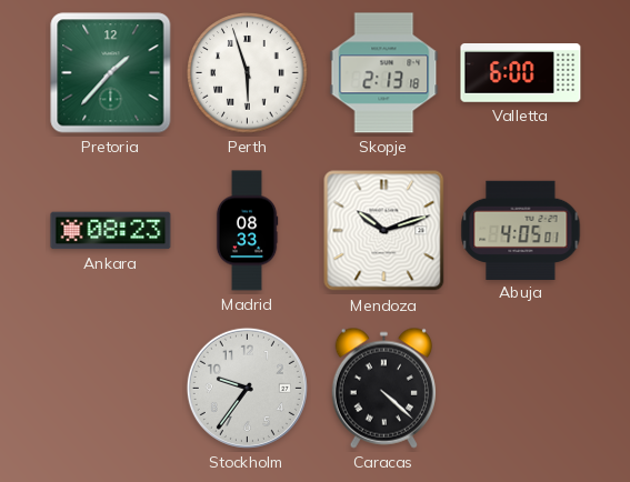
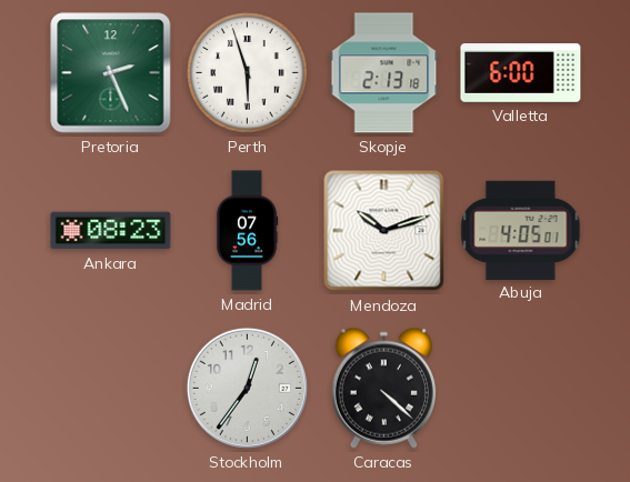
Pretoria: 1:37 -> 2:26
Madrid: 08:33 -> 07:56
Stockholm: 9:36 -> 12:36
